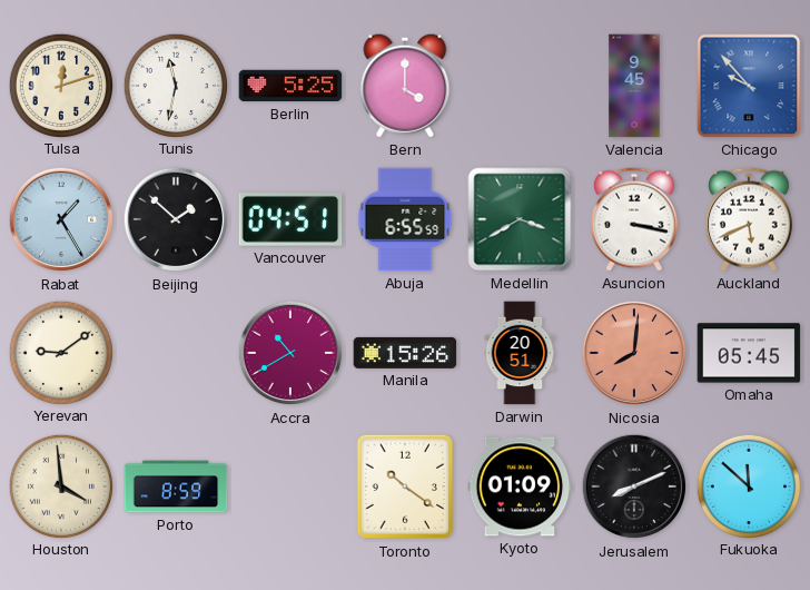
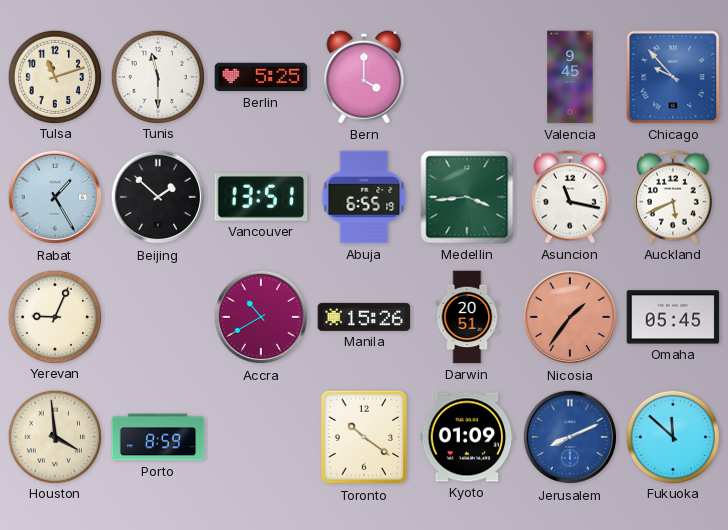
Tulsa: 12:12 -> 11:12
Tunis: 11:32 -> 11:30
Vancouver: 04:51 -> 13:51
Abuja: 6:55:59 -> 6:55:19
Medellin: 3:40 -> 3:44
Asuncion: 3:17 -> 11:17
Yerevan: 9:09 -> 9:04
Nicosia: 8:01 -> 1:36
Jerusalem dial: black -> blue
